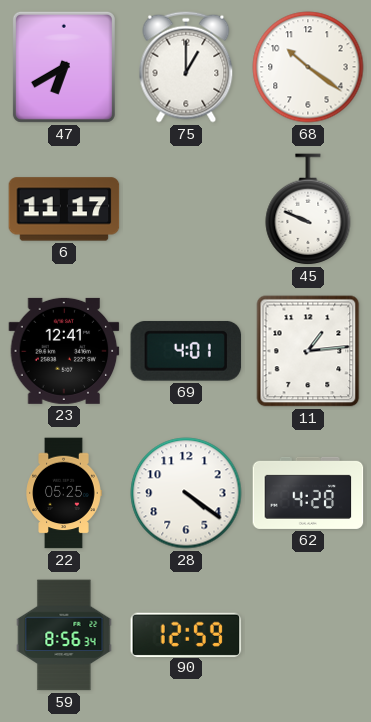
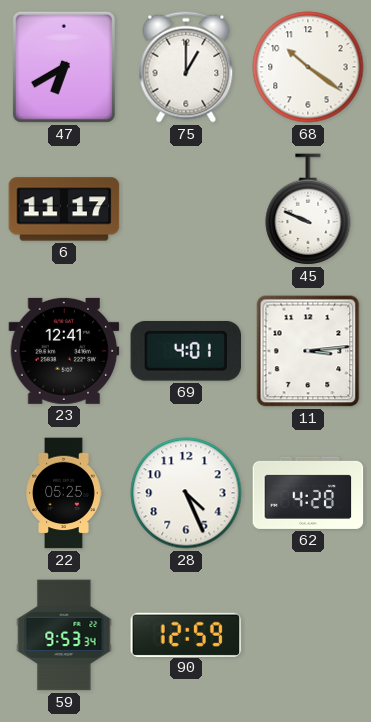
11: 1:14 -> 3:14
28: 4:21 -> 4:26
59: 8:56 -> 9:53
